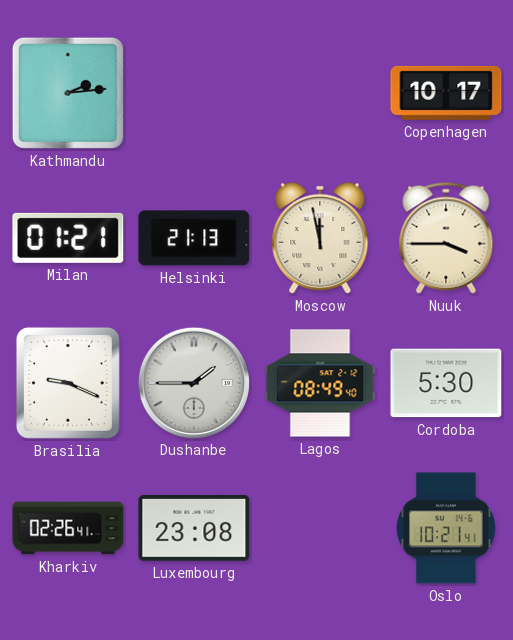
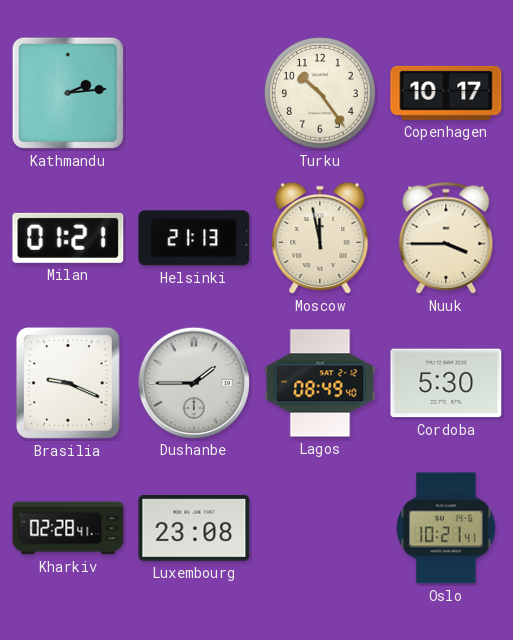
Turku: none -> 10:24
Kharkiv: 02:26 -> 02:28
